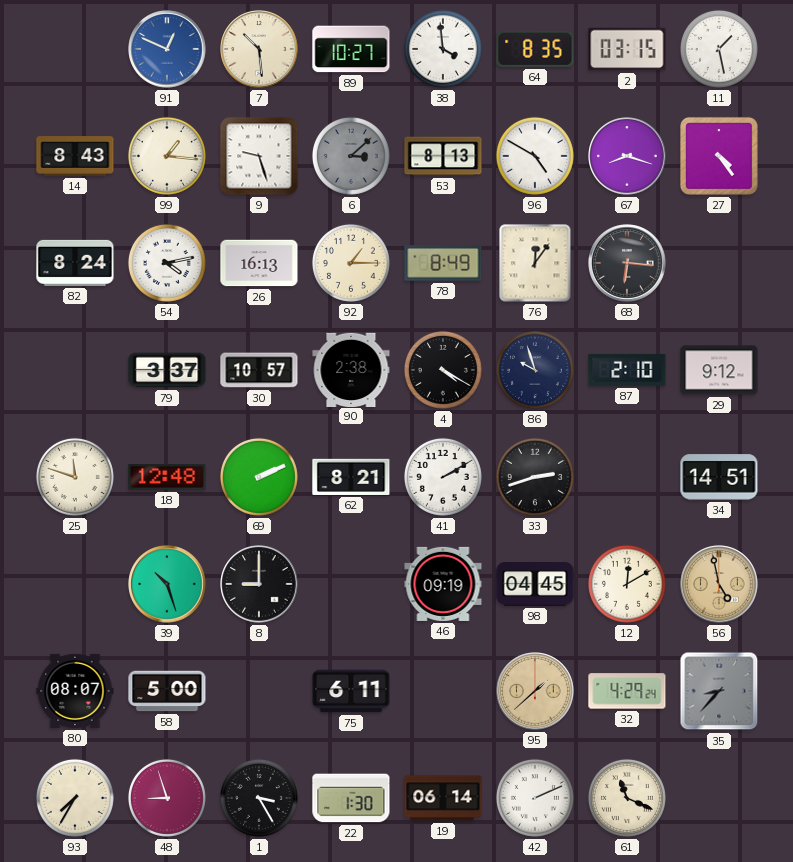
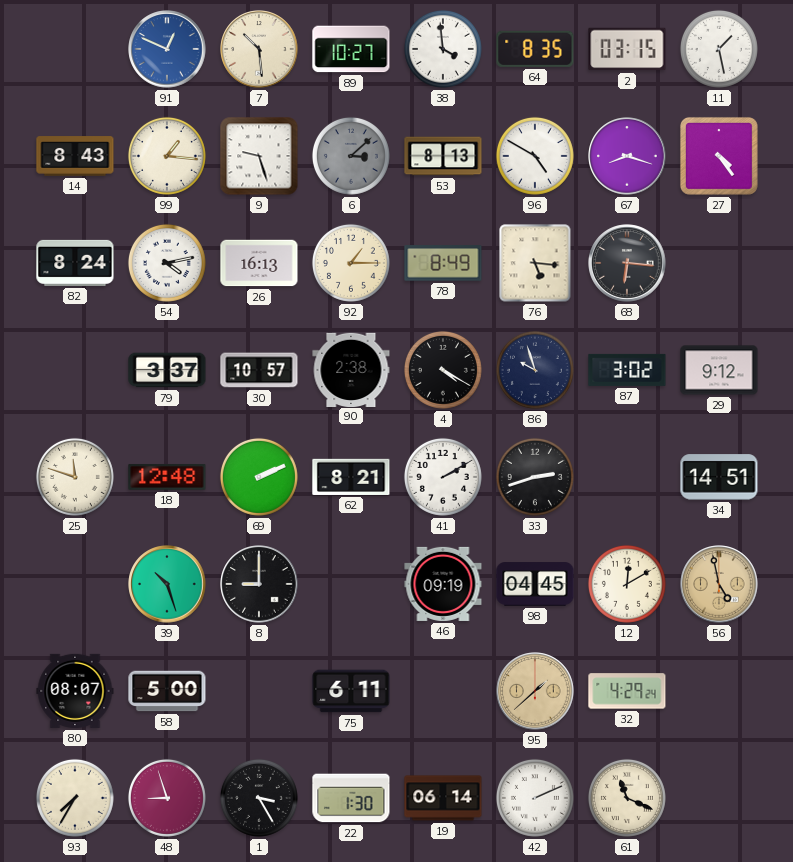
76: 12:06 -> 5:16
87: 2:10 -> 3:02
35: 8:37 -> none
